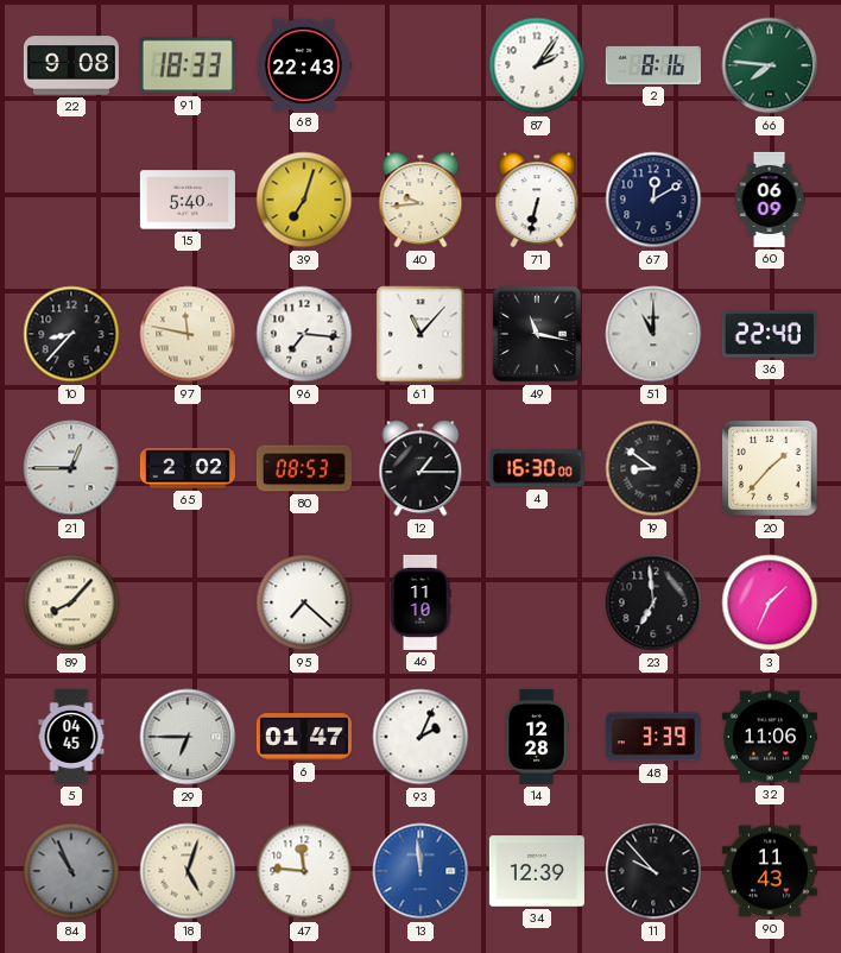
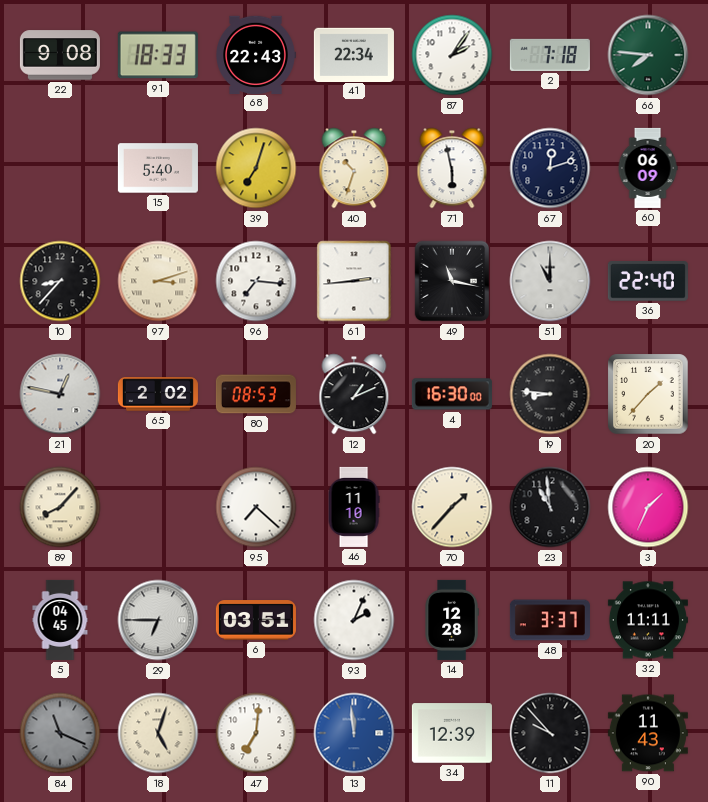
41: none -> 22:34
2: 8:16 -> 7:18
40: 9:44 -> 10:33
71: 6:32 -> 5:58
67: 12:10 -> 12:12
97: 11:47 -> 3:12
61: 11:07 -> 2:44
21: 12:45 -> 12:47
12: 1:15 -> 1:11
19: 8:51 -> 8:46
70: none -> 1:37
23: 6:59 -> 10:59
6: 01:47 -> 03:51
48: 3:39 -> 3:37
32: 11:06 -> 11:11
84: 10:56 -> 11:19
47: 11:46 -> 7:01
